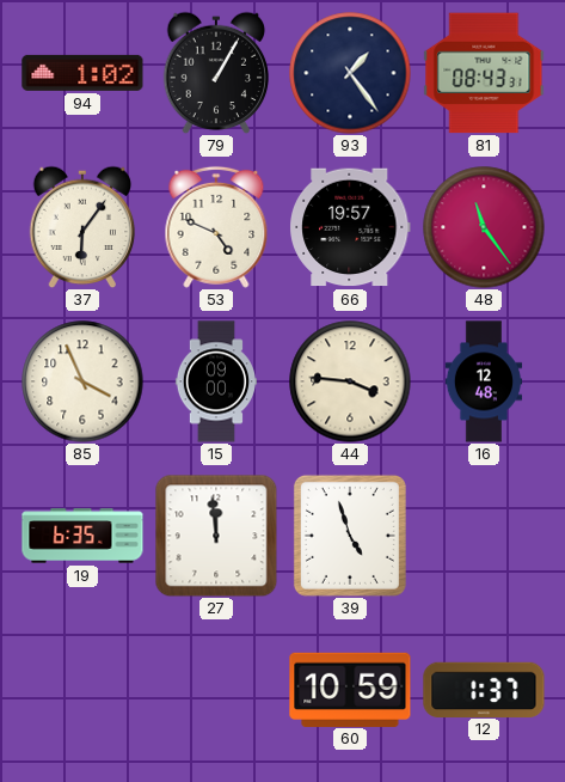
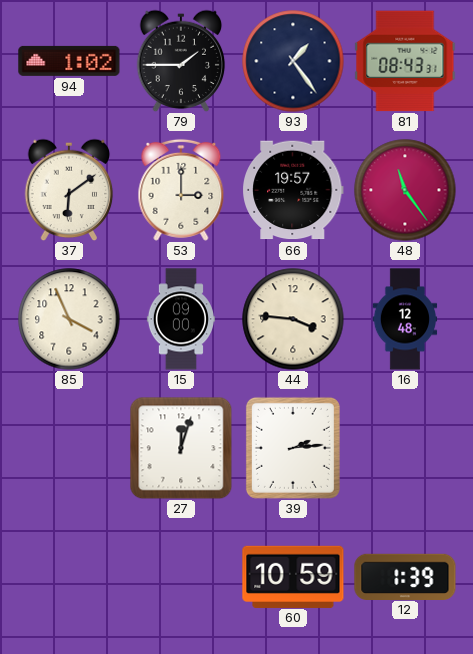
79: 1:05 -> 1:45
37: 6:06 -> 6:09
53: 4:49 -> 3:00
19: 6:35 -> none
27: 11:59 -> 12:03
39: 4:57 -> 2:14
12: 1:37 -> 1:39
